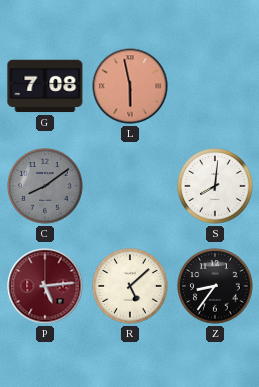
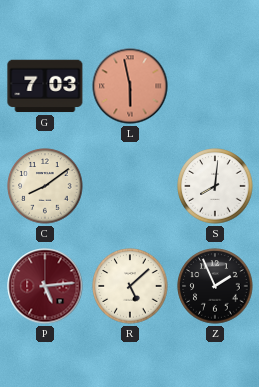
G: 7:08 -> 7:03
C dial: grey -> cream
Z: 8:36 -> 1:56
